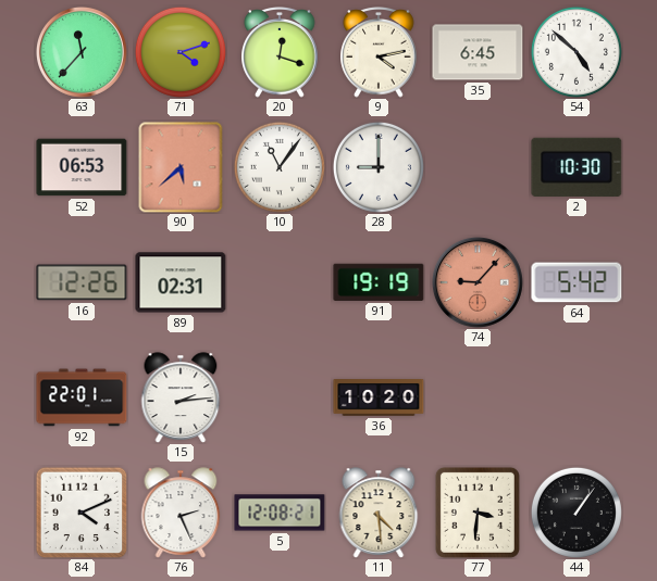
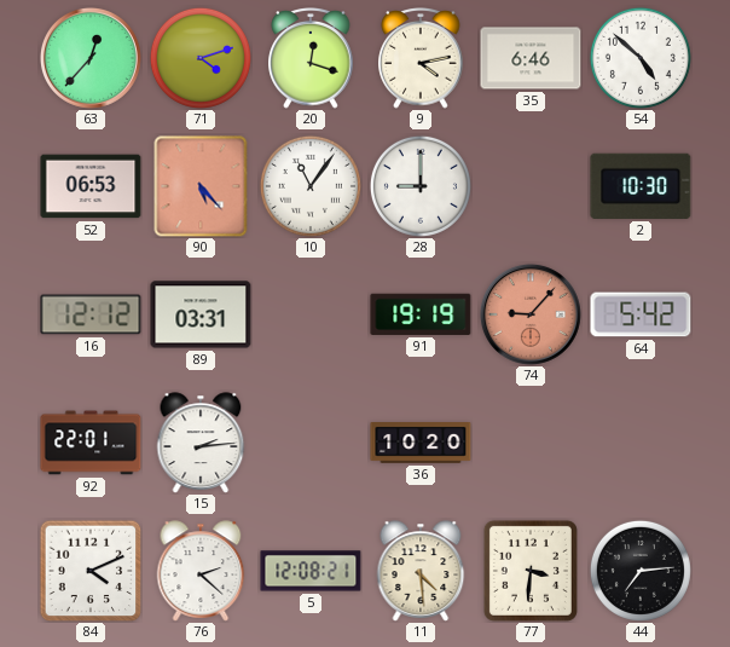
63: 11:37 -> 12:37
35: 6:45 -> 6:46
90: 5:38 -> 5:23
16: 12:26 -> 12:12
89: 02:31 -> 03:31
76: 2:26 -> 2:22
44: 1:06 -> 7:14
